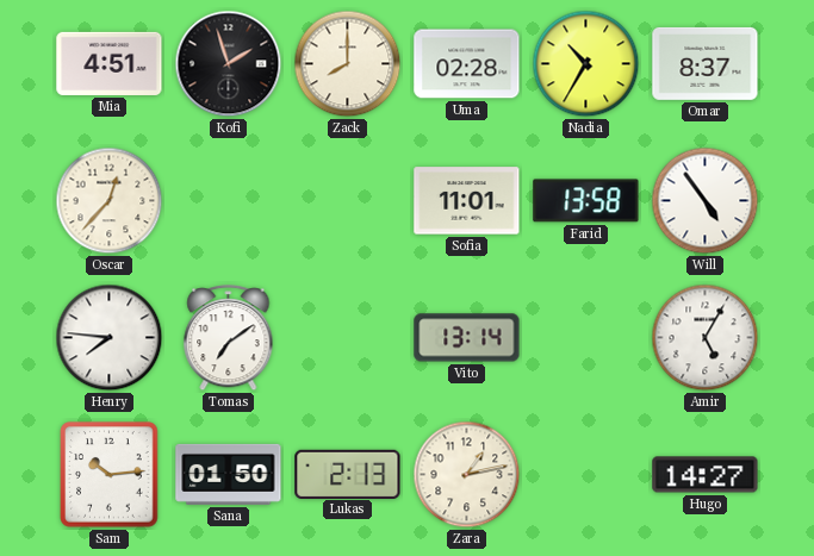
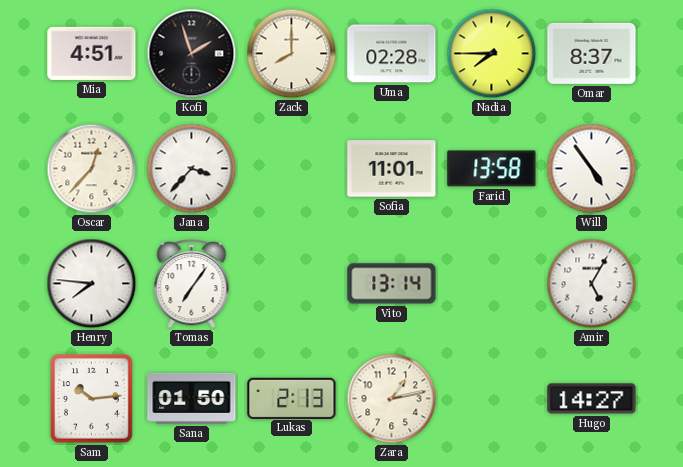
Nadia: 10:35 -> 7:45
Jana: none -> 3:37
Tomas: 7:09 -> 7:06
